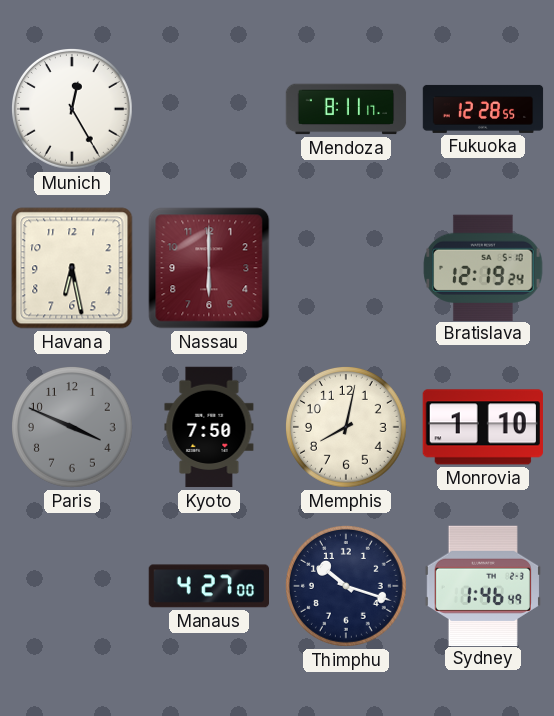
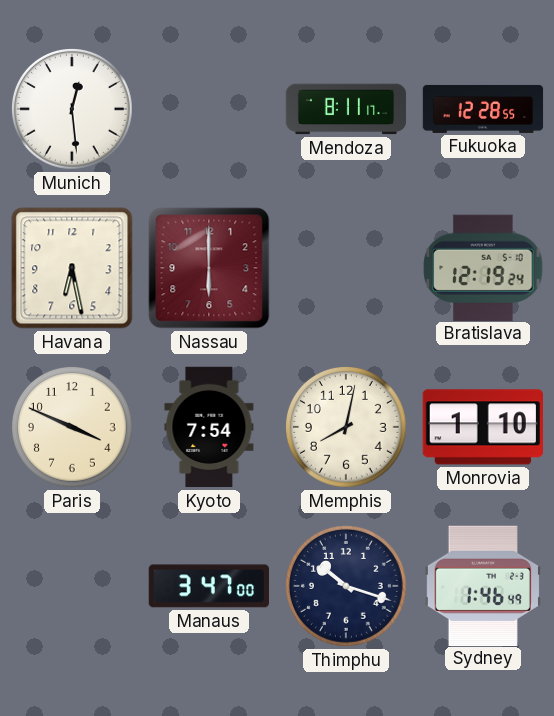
Munich: 12:25 -> 12:29
Paris dial: grey -> cream
Kyoto: 7:50 -> 7:54
Manaus: 4:27 -> 3:47
